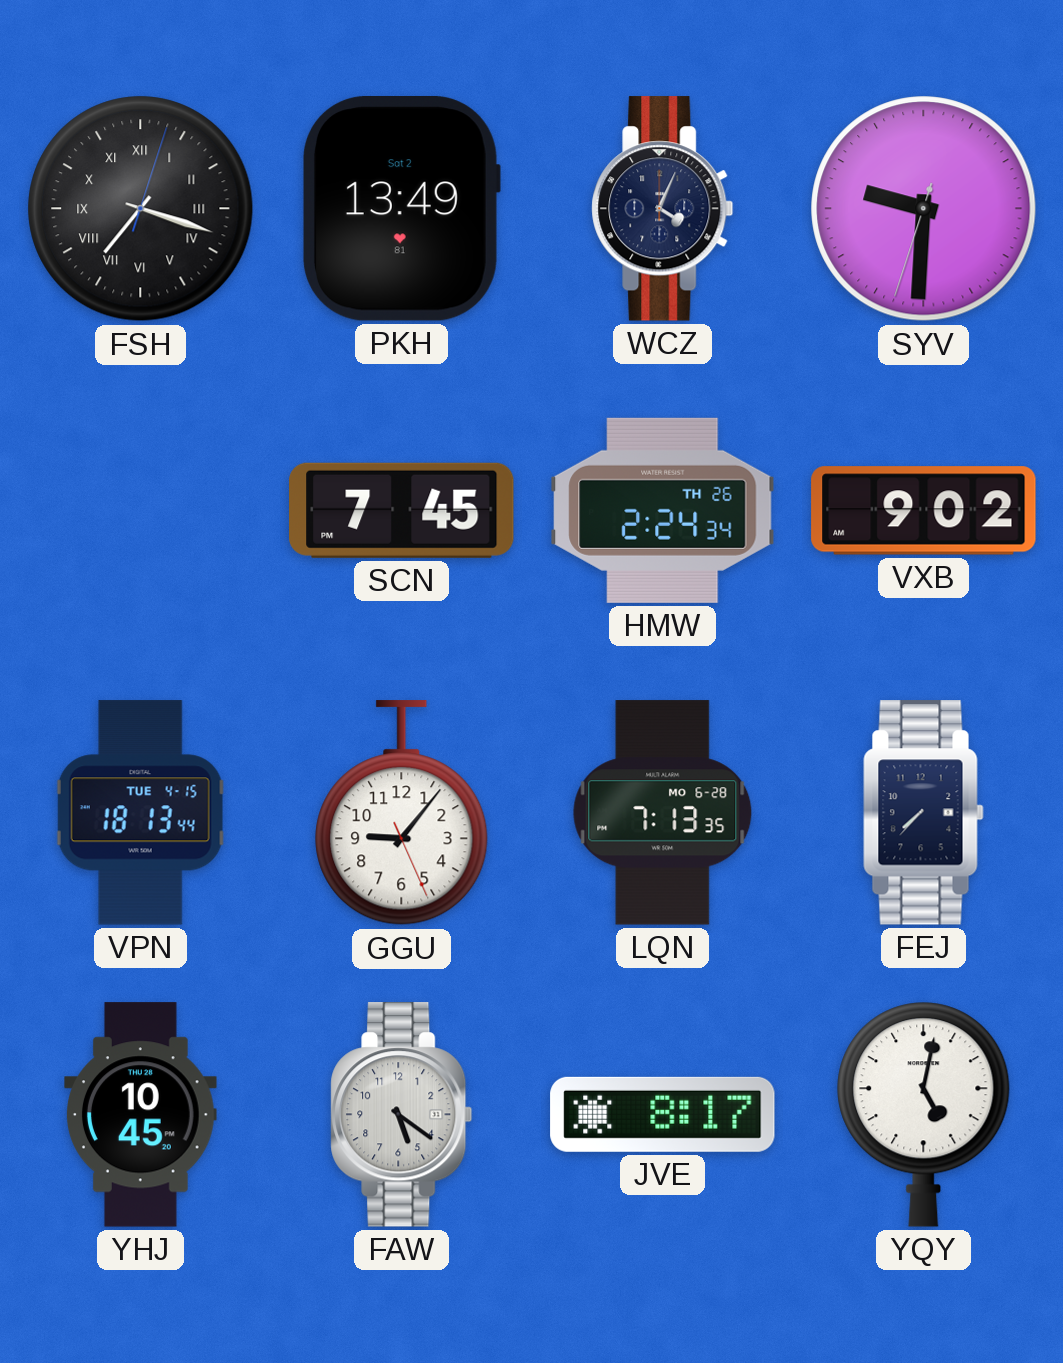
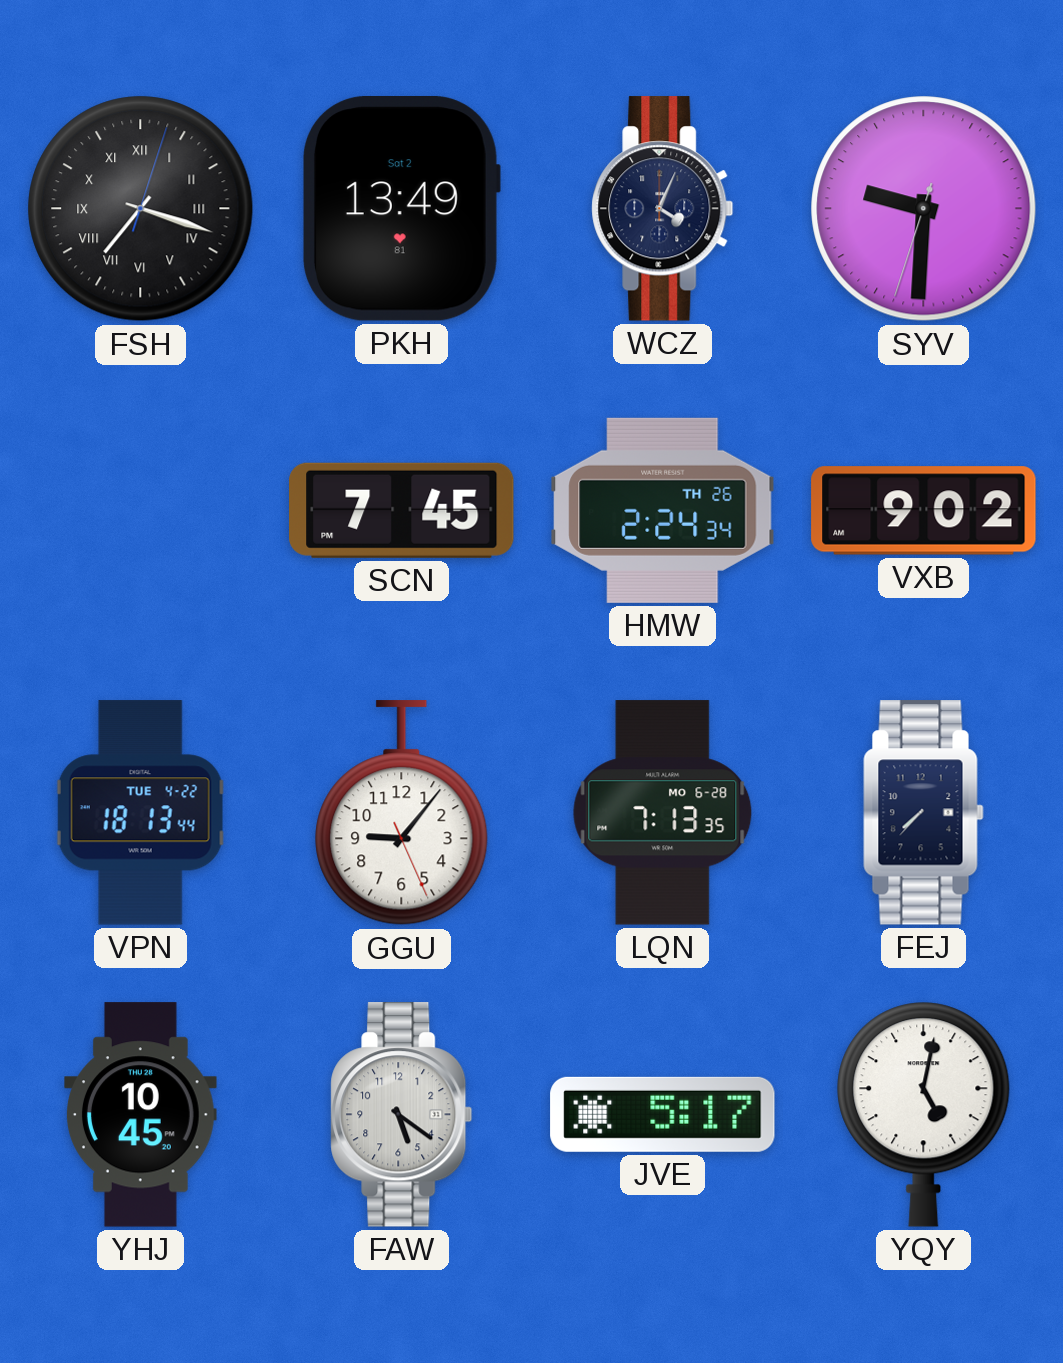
VPN date: TUE 4-15 -> TUE 4-22
JVE: 8:17 -> 5:17
